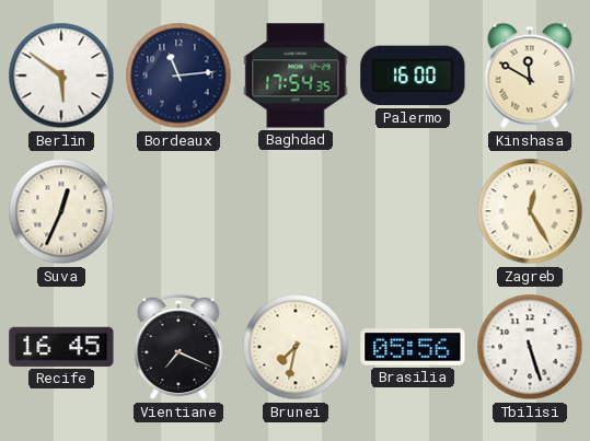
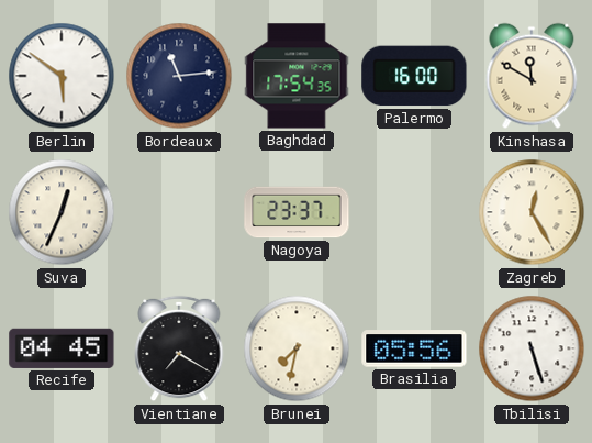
Nagoya: none -> 23:37
Recife: 16:45 -> 04:45
Vientiane: 7:19 -> 7:20
